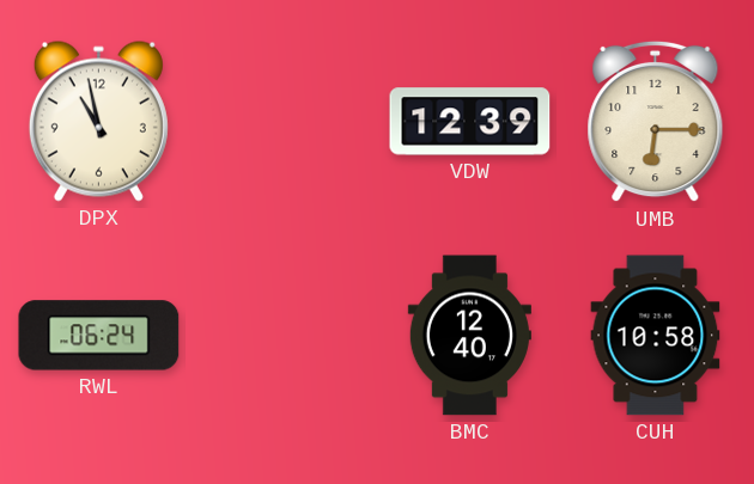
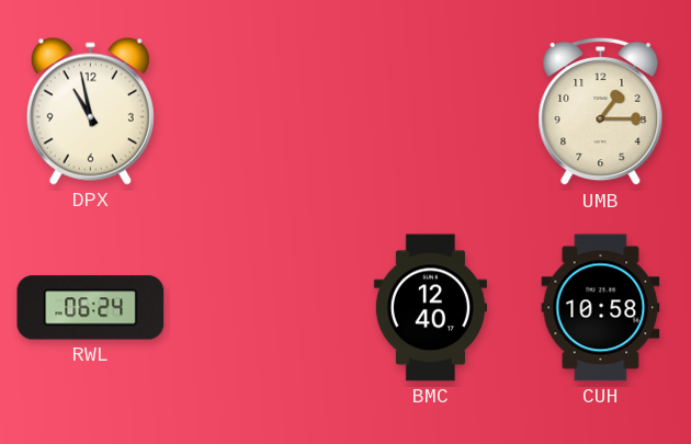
VDW: 12:39 -> none
UMB: 6:15 -> 1:15
